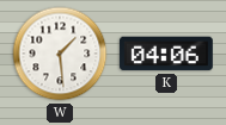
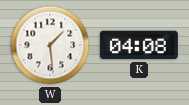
K: 04:06 -> 04:08
